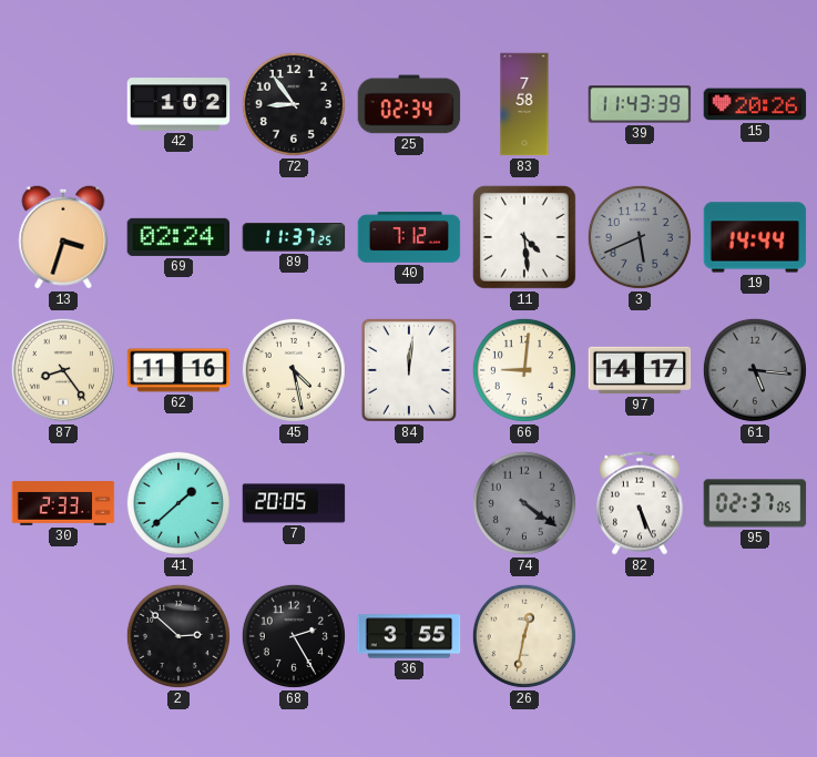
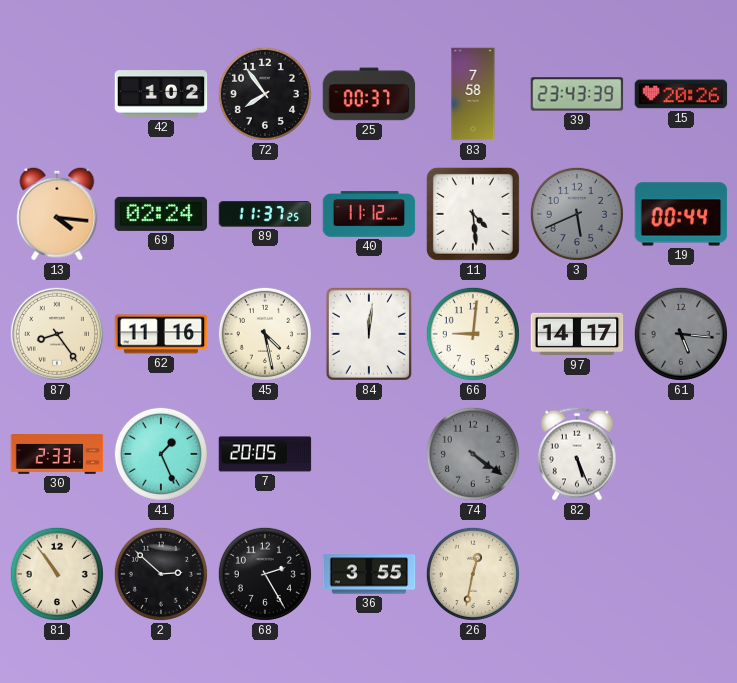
72: 8:54 -> 7:54
25: 02:34 -> 00:37
39: 11:43 -> 23:43
13: 3:33 -> 4:16
40: 7:12 -> 11:12
19: 14:44 -> 00:44
41: 1:38 -> 1:26
95: 02:37 -> none
81: none -> 10:54
